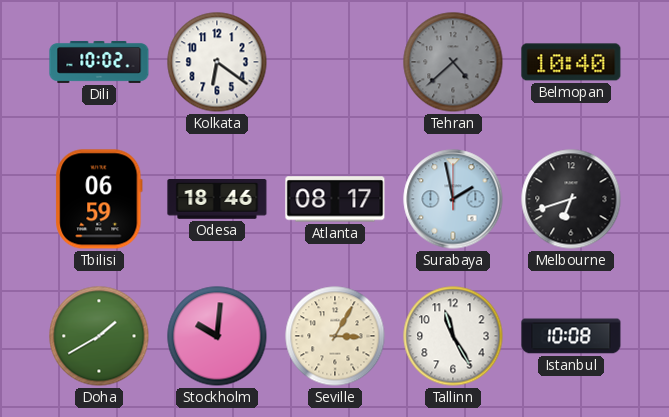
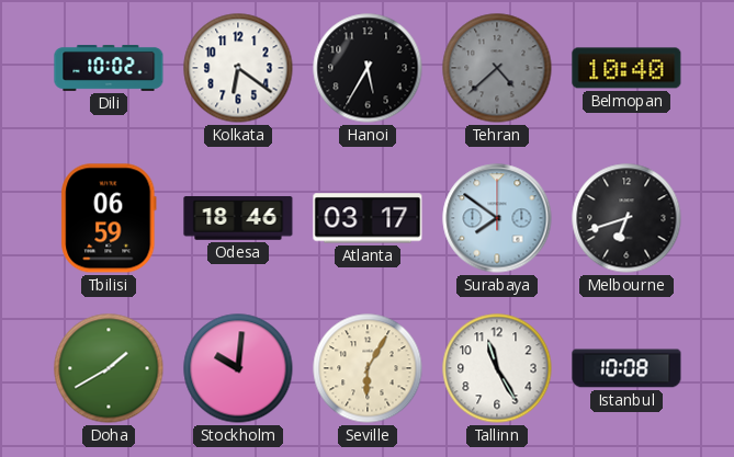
Hanoi: none -> 5:35
Atlanta: 08:17 -> 03:17
Surabaya: 1:58 -> 7:51
Seville: 3:05 -> 6:05
